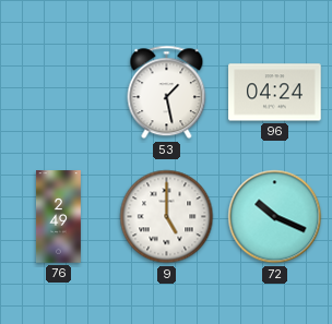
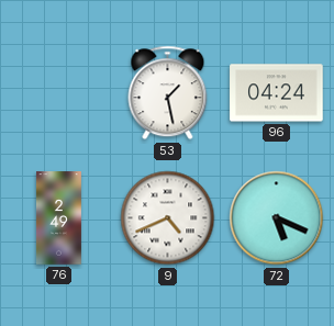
9: 5:00 -> 4:41
72: 10:19 -> 5:19
